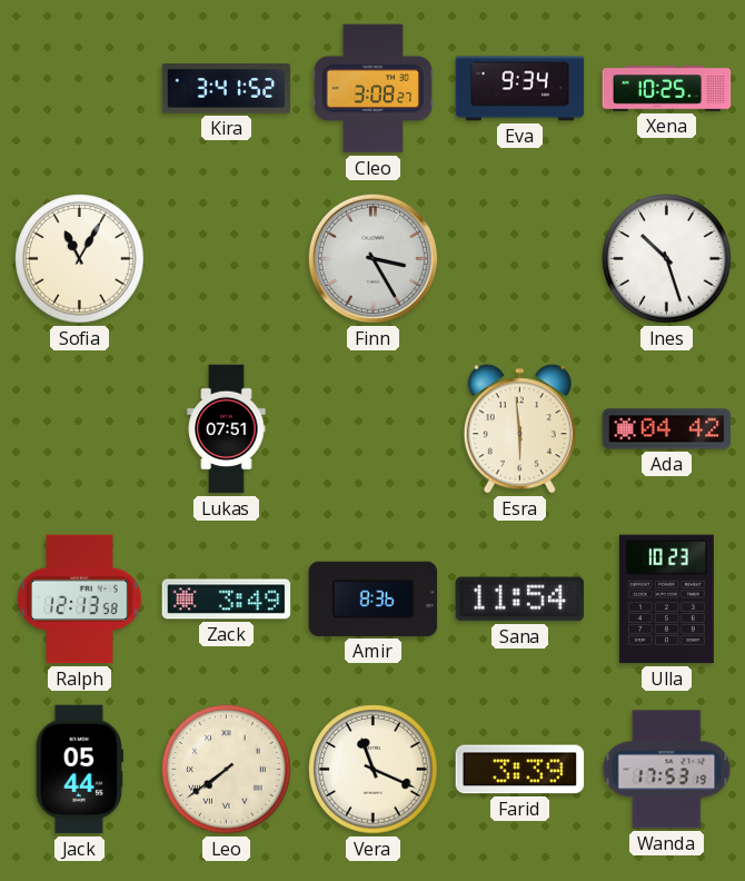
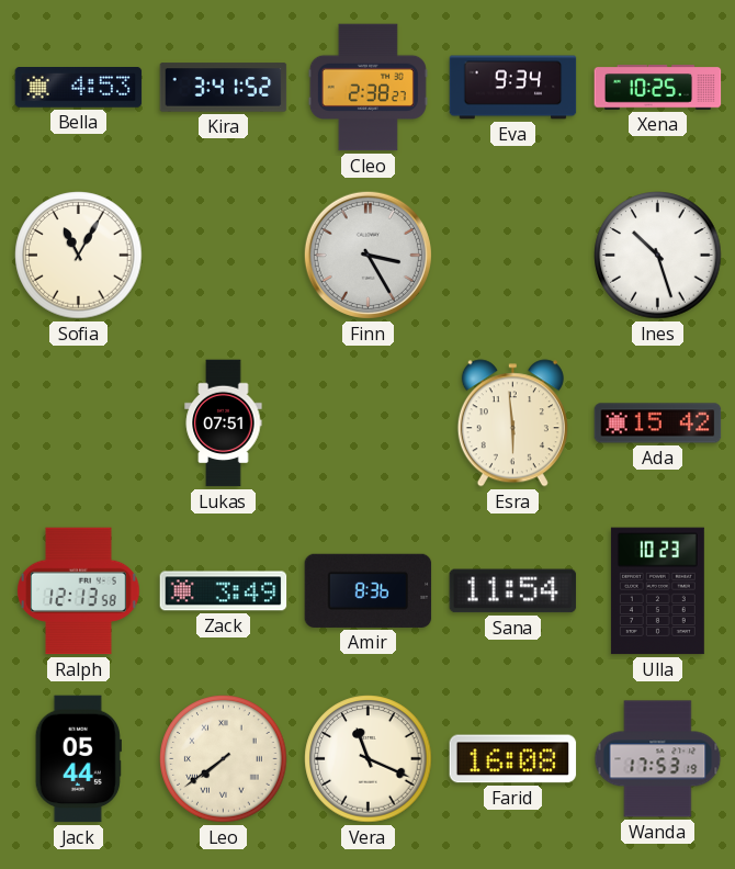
Bella: none -> 4:53
Cleo: 3:08 -> 2:38
Ada: 04:42 -> 15:42
Farid: 3:39 -> 16:08
